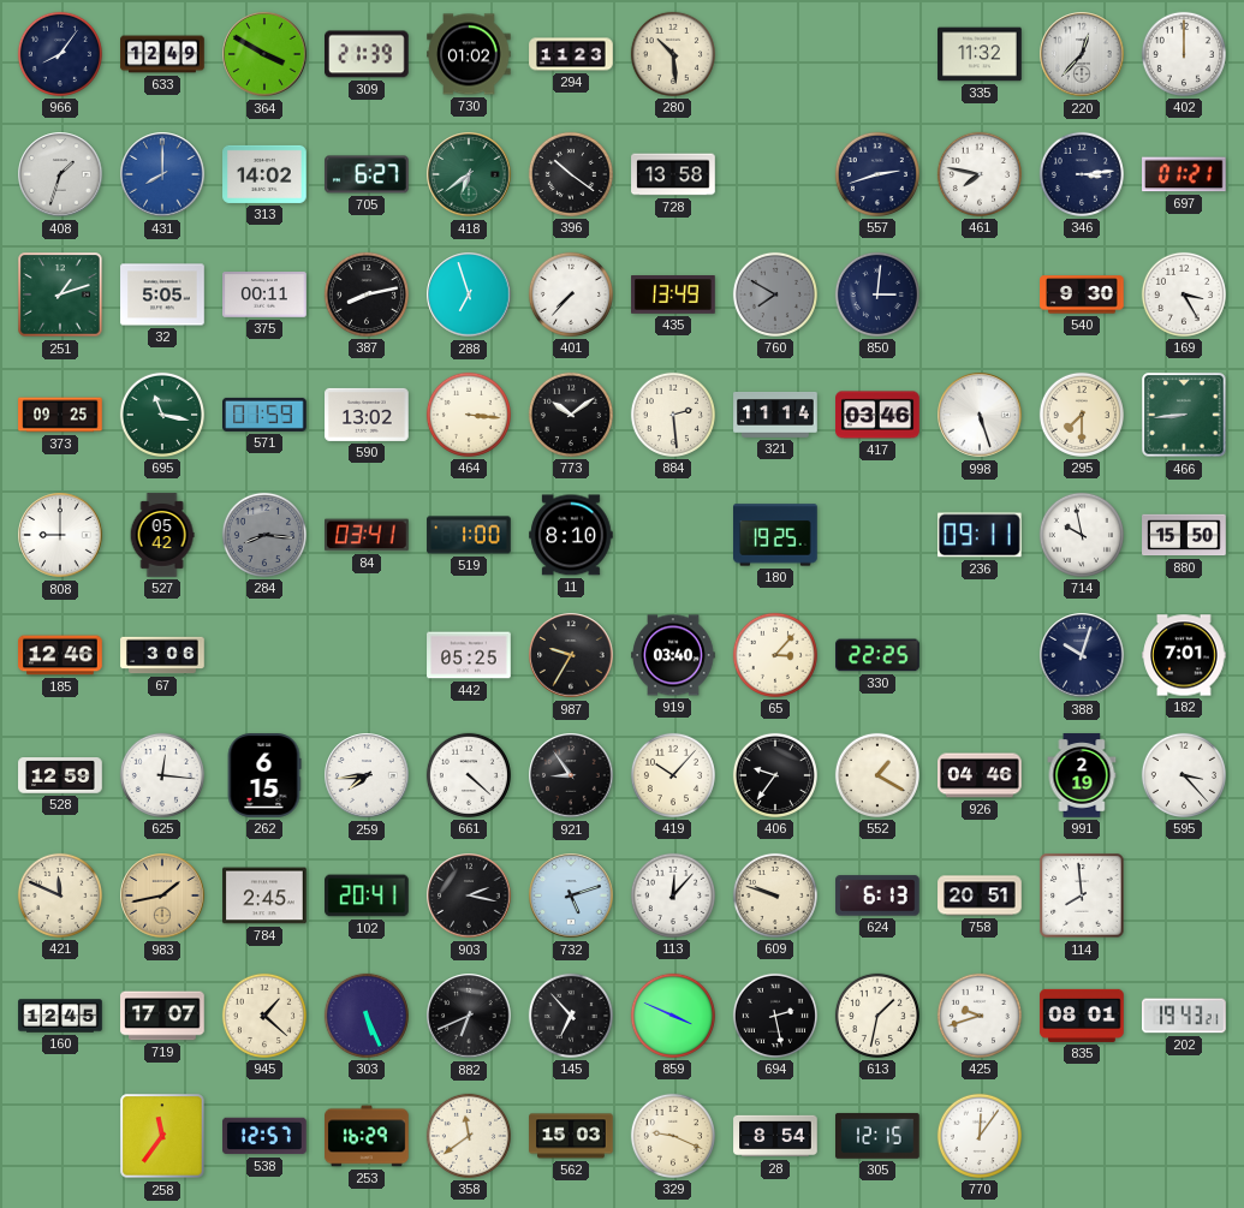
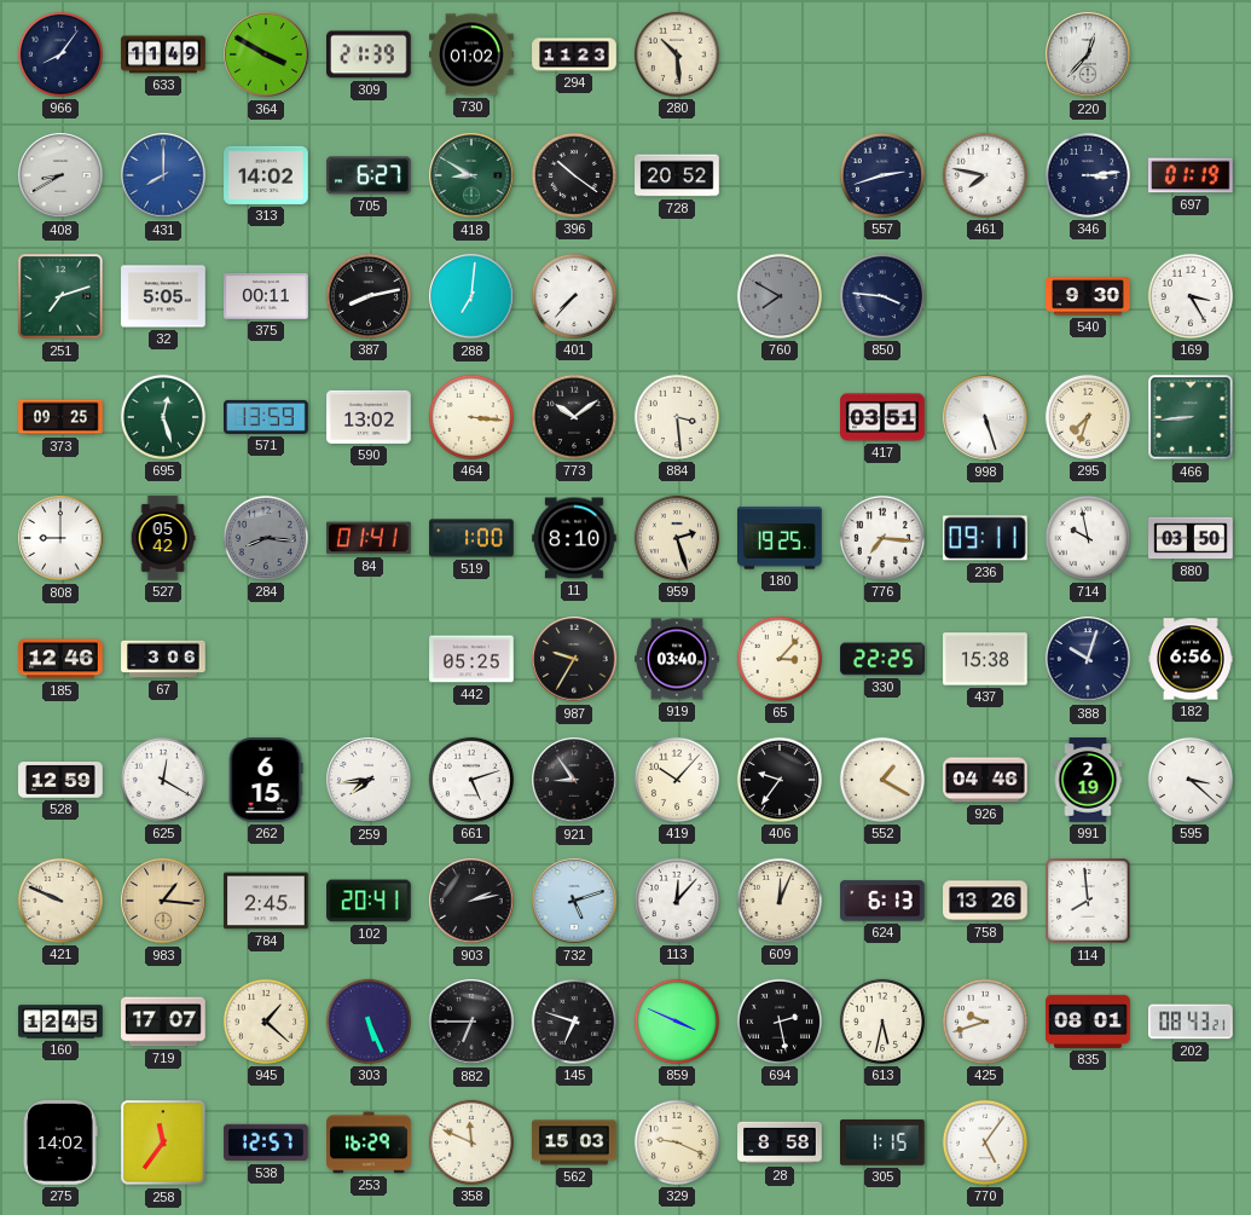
633: 12:49 -> 11:49
335: 11:32 -> none
402: 12:00 -> none
408: 1:33 -> 8:40
418: 6:39 -> 8:50
728: 13:58 -> 20:52
697: 01:21 -> 01:19
251: 1:12 -> 7:12
288: 6:57 -> 7:01
435: 13:49 -> none
850: 3:01 -> 3:46
695: 11:17 -> 12:27
571: 01:59 -> 13:59
884: 2:29 -> 3:29
321: 11:14 -> none
417: 03:46 -> 03:51
295: 7:30 -> 7:33
84: 03:41 -> 01:41
959: none -> 2:27
776: none -> 7:16
880: 15:50 -> 03:50
437: none -> 15:38
182: 7:01 -> 6:56
625: 12:16 -> 12:20
661: 4:22 -> 5:12
595: 3:23 -> 3:22
421: 11:49 -> 9:49
983: 1:43 -> 1:16
903: 2:17 -> 2:13
609: 9:48 -> 12:04
758: 20:51 -> 13:26
882: 6:41 -> 6:45
145: 6:53 -> 6:48
613: 1:32 -> 5:32
202: 19:43 -> 08:43
275: none -> 14:02
358: 11:39 -> 11:49
28: 8:54 -> 8:58
305: 12:15 -> 1:15
770: 12:06 -> 5:06
